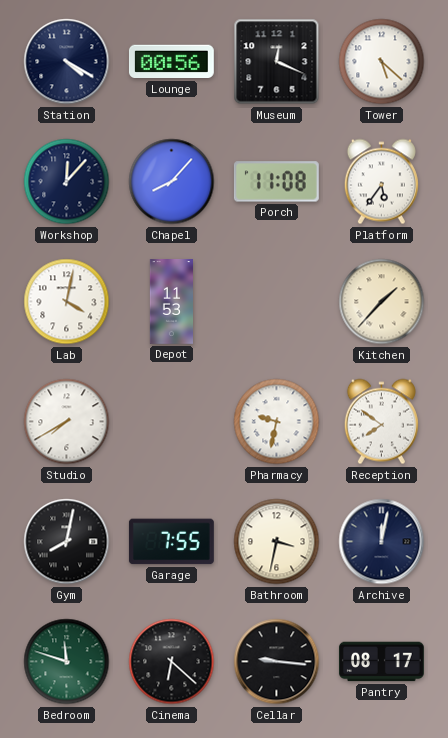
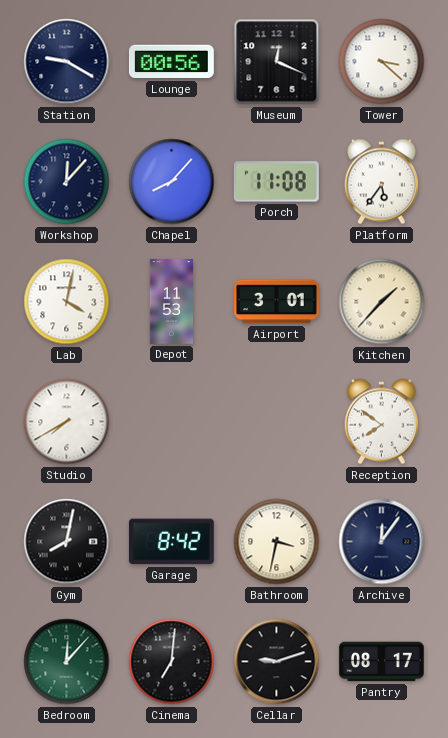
Station: 4:20 -> 9:20
Tower: 5:22 -> 3:22
Airport: none -> 3:01
Pharmacy: 9:32 -> none
Garage: 7:55 -> 8:42
Archive: 12:02 -> 12:06
Bedroom: 11:48 -> 12:07
Cinema: 6:22 -> 7:01
Cellar: 9:16 -> 9:12
